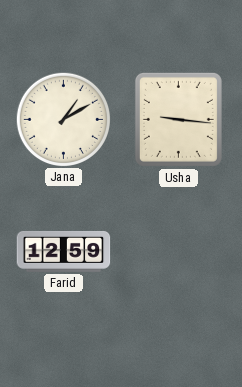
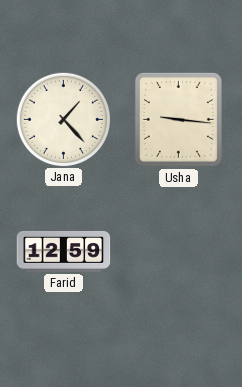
Jana: 1:10 -> 1:23
